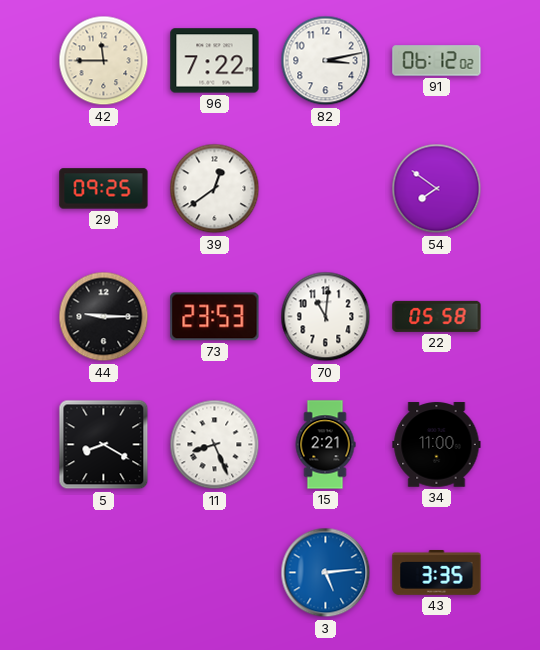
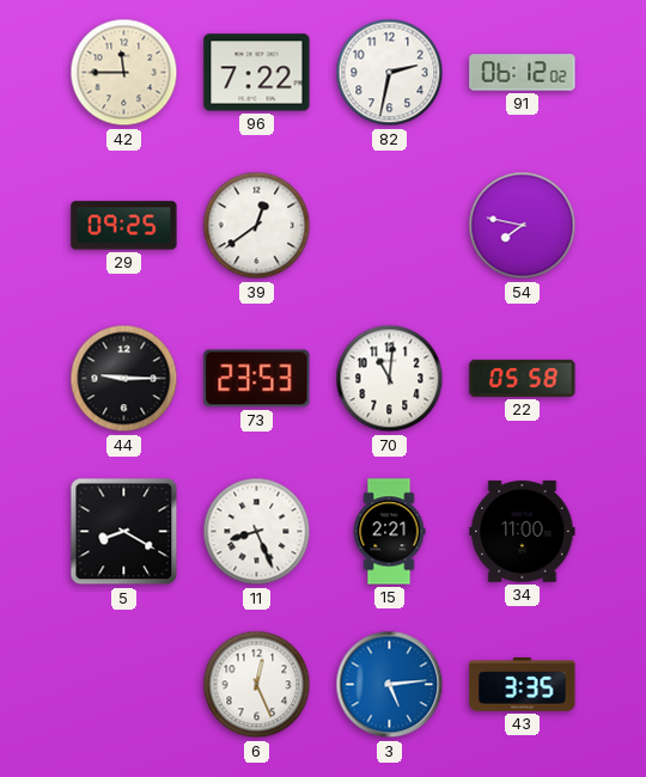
82: 3:13 -> 2:32
54: 7:51 -> 7:47
6: none -> 12:26
